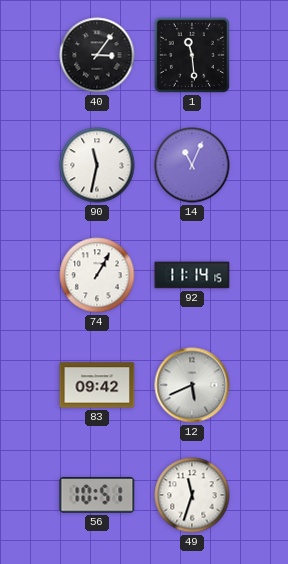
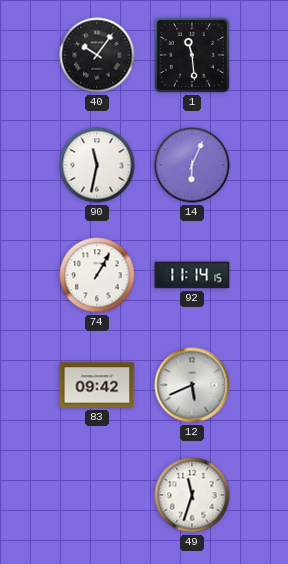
40: 3:06 -> 10:06
14: 11:04 -> 6:04
56: 10:51 -> none
